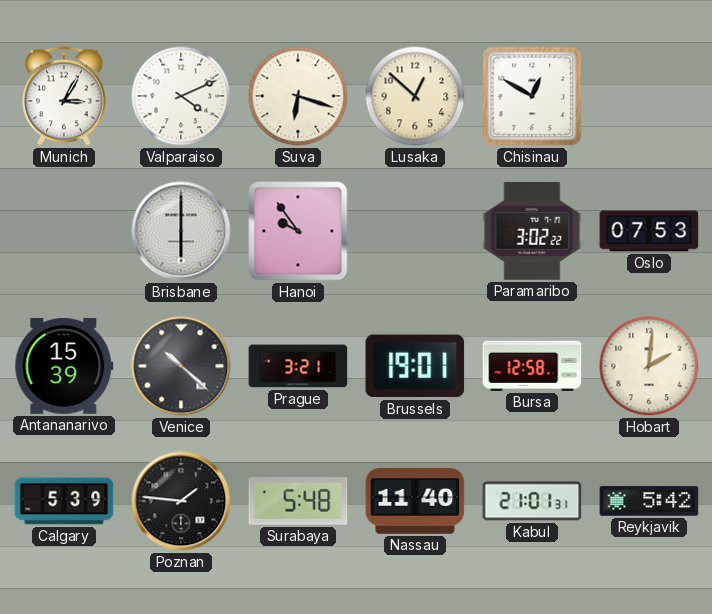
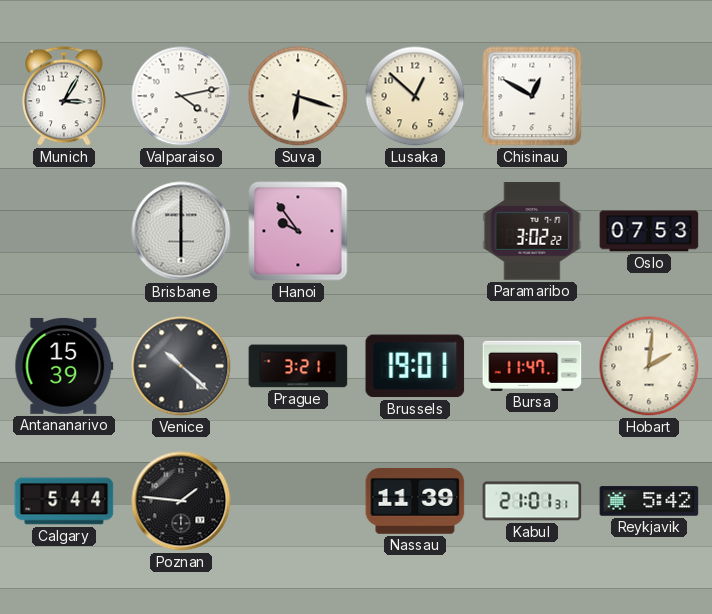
Valparaiso: 4:11 -> 4:13
Bursa: 12:58 -> 11:47
Calgary: 5:39 -> 5:44
Surabaya: 5:48 -> none
Nassau: 11:40 -> 11:39
